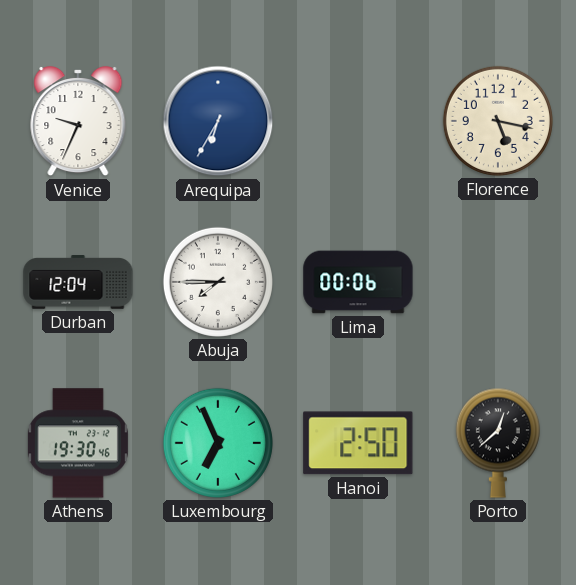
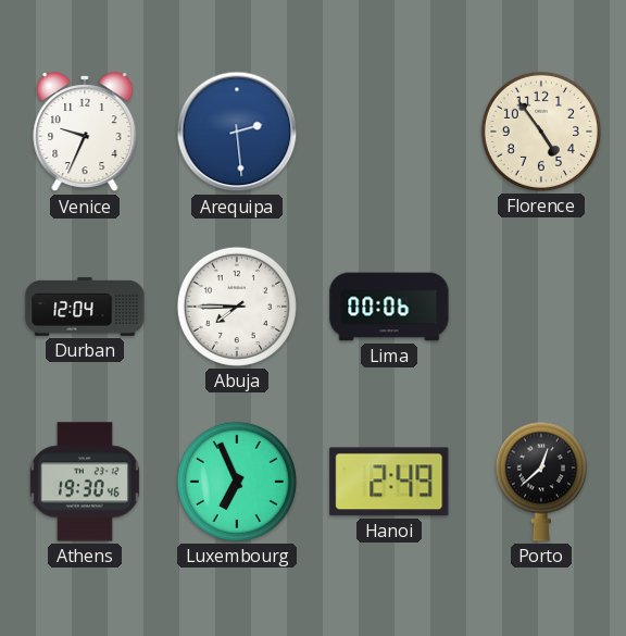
Arequipa: 6:35 -> 2:29
Florence: 5:17 -> 4:54
Hanoi: 2:50 -> 2:49
